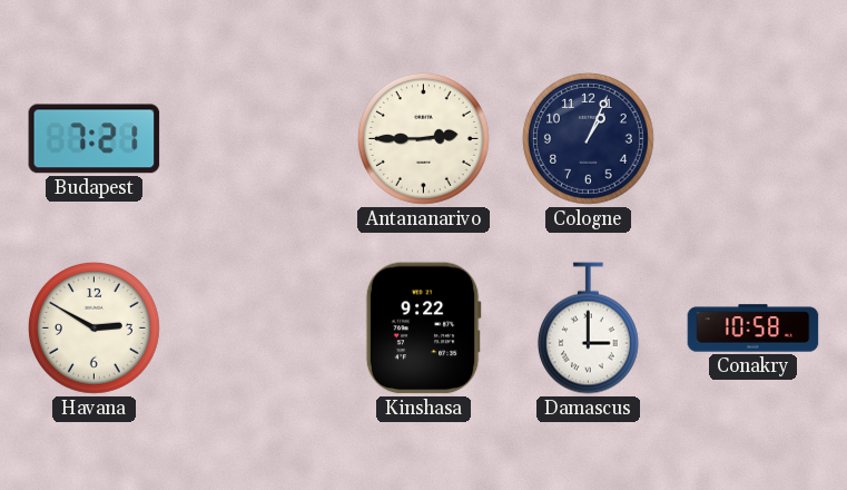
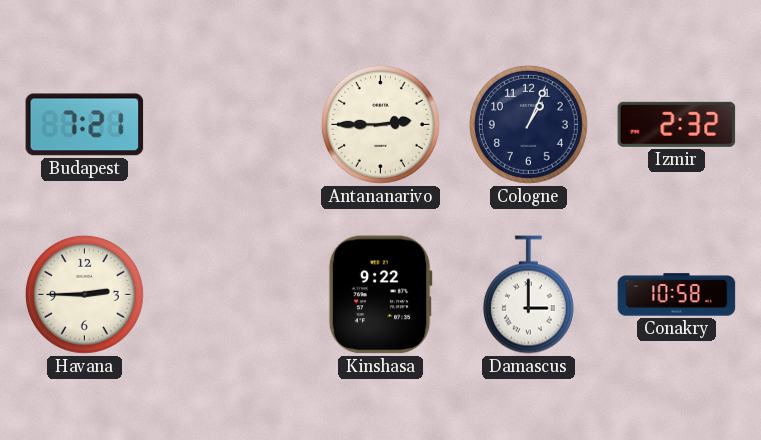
Izmir: none -> 2:32
Havana: 2:50 -> 2:45
